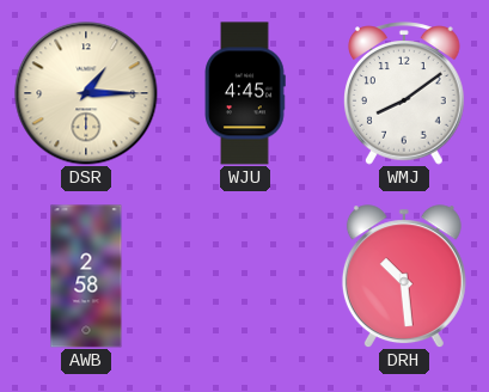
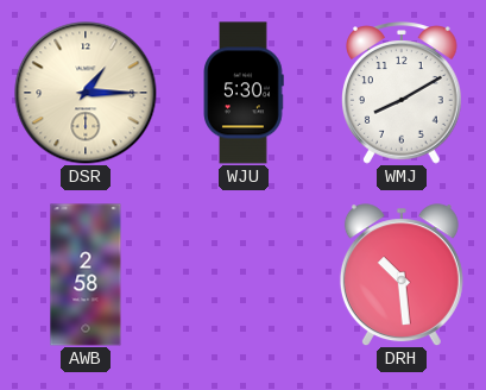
WJU: 4:45 -> 5:30
WMJ: 8:09 -> 8:10
